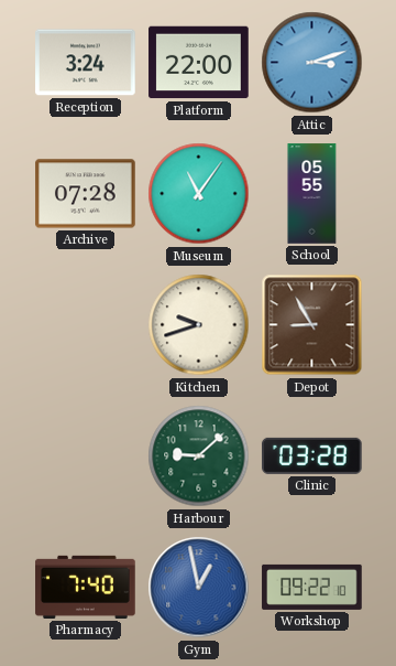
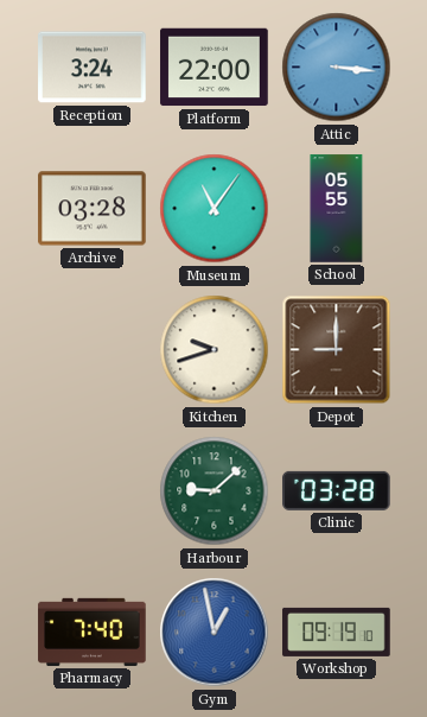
Attic: 3:12 -> 3:16
Archive: 07:28 -> 03:28
Depot: 8:55 -> 9:00
Workshop: 09:22 -> 09:19
